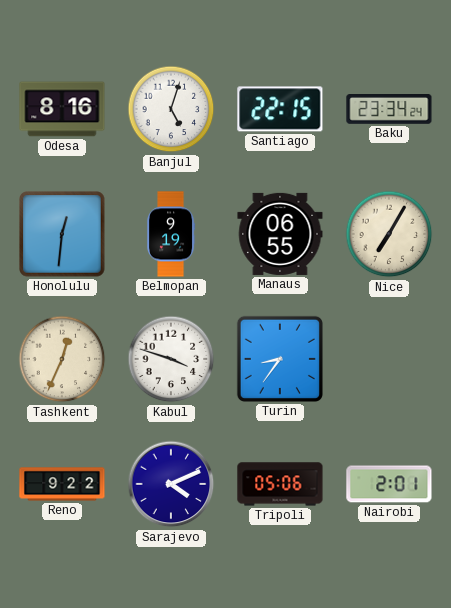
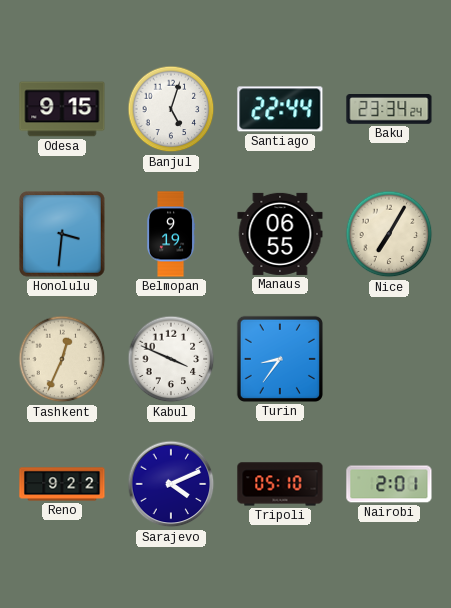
Odesa: 8:16 -> 9:15
Santiago: 22:15 -> 22:44
Honolulu: 12:31 -> 3:31
Kabul: 3:48 -> 3:49
Tripoli: 05:06 -> 05:10
